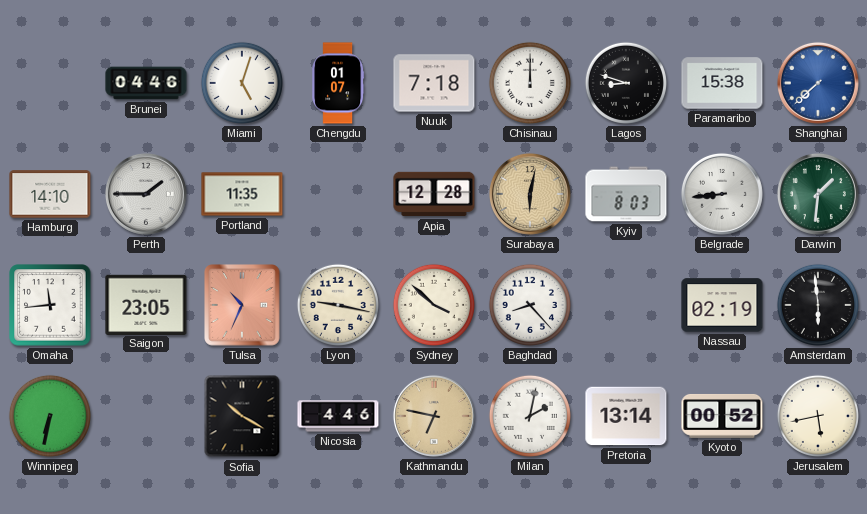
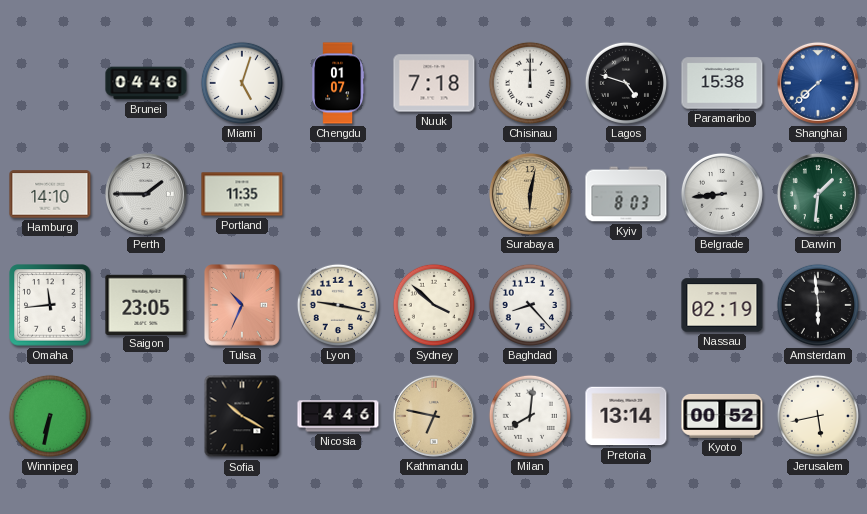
Lagos: 8:48 -> 4:48
Apia: 12:28 -> none
Milan: 2:02 -> 8:01
